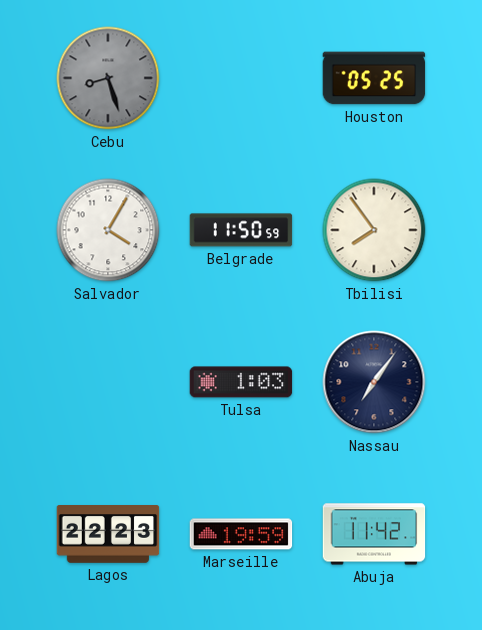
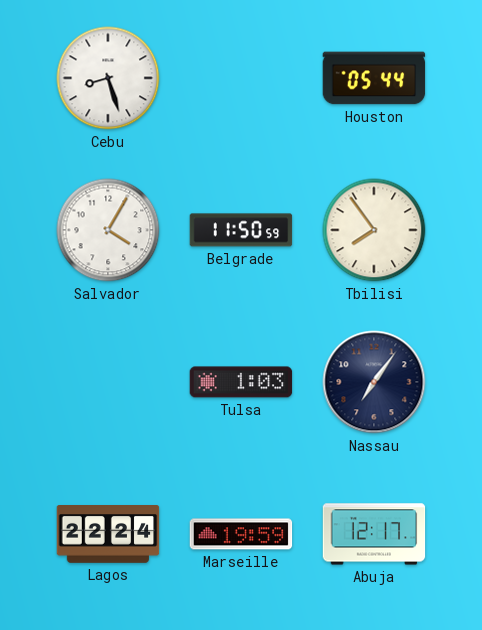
Cebu dial: grey -> white
Houston: 05:25 -> 05:44
Lagos: 22:23 -> 22:24
Abuja: 11:42 -> 12:17
